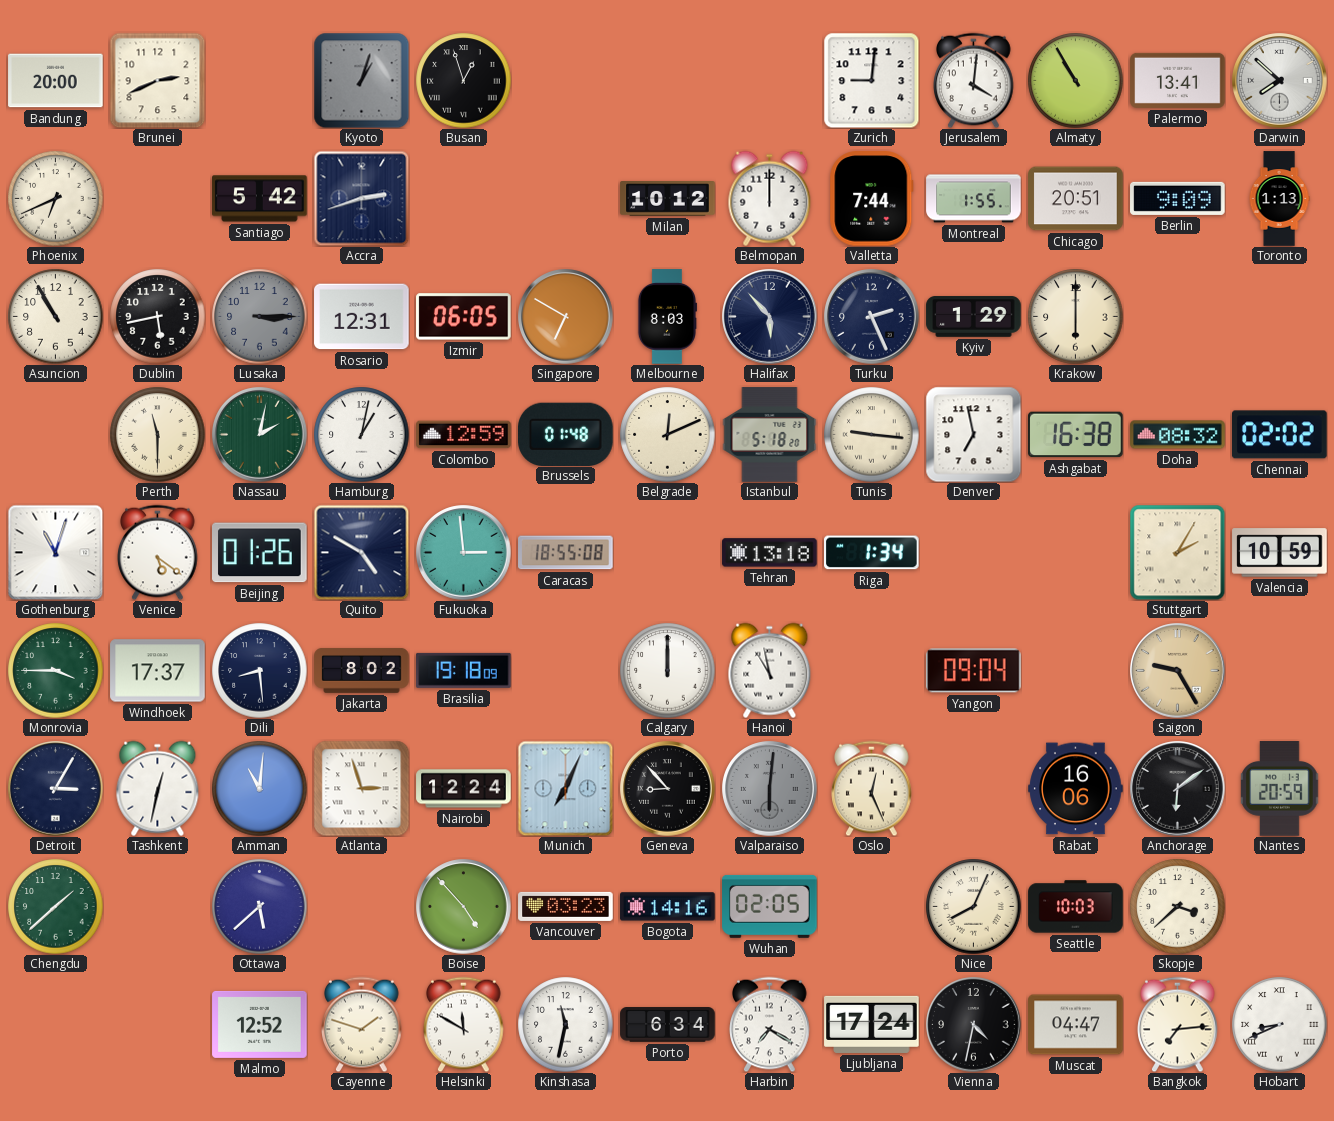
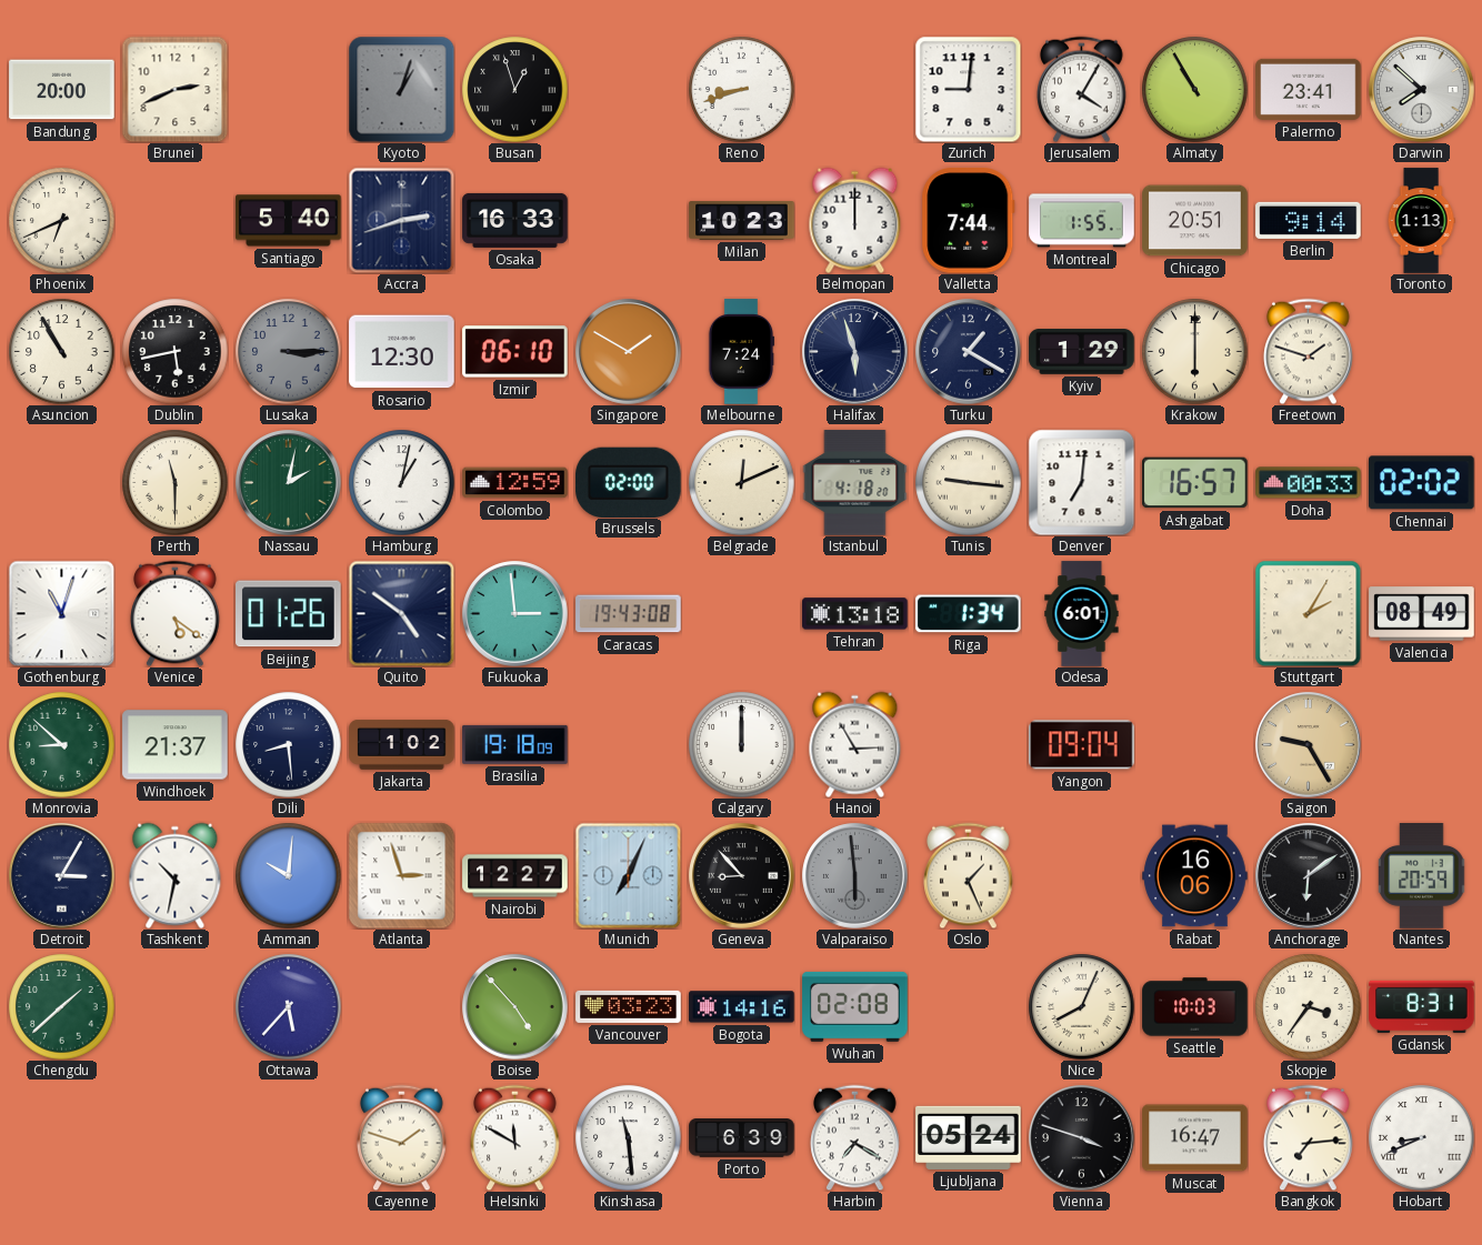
Reno: none -> 8:42
Jerusalem: 4:01 -> 4:05
Palermo: 13:41 -> 23:41
Santiago: 5:42 -> 5:40
Osaka: none -> 16:33
Milan: 10:12 -> 10:23
Berlin: 9:09 -> 9:14
Rosario: 12:31 -> 12:30
Izmir: 06:05 -> 06:10
Singapore: 6:50 -> 1:50
Melbourne: 8:03 -> 7:24
Halifax: 5:53 -> 5:57
Turku: 2:26 -> 1:20
Freetown: none -> 1:48
Brussels: 01:48 -> 02:00
Istanbul: 5:18 -> 4:18
Denver: 6:58 -> 7:01
Ashgabat: 16:38 -> 16:57
Doha: 08:32 -> 00:33
Quito: 4:50 -> 4:51
Caracas: 18:55 -> 19:43
Odesa: none -> 6:01
Valencia: 10:59 -> 08:49
Monrovia: 3:45 -> 8:52
Windhoek: 17:37 -> 21:37
Jakarta: 8:02 -> 1:02
Hanoi: 10:58 -> 2:55
Tashkent: 12:32 -> 10:32
Amman: 11:01 -> 10:01
Nairobi: 12:24 -> 12:27
Valparaiso: 6:01 -> 5:59
Oslo: 12:26 -> 1:26
Ottawa: 5:38 -> 5:37
Wuhan: 02:05 -> 02:08
Skopje: 3:38 -> 3:36
Gdansk: none -> 8:31
Malmo: 12:52 -> none
Kinshasa: 11:32 -> 11:29
Porto: 6:34 -> 6:39
Ljubljana: 17:24 -> 05:24
Vienna: 4:32 -> 3:48
Muscat: 04:47 -> 16:47
